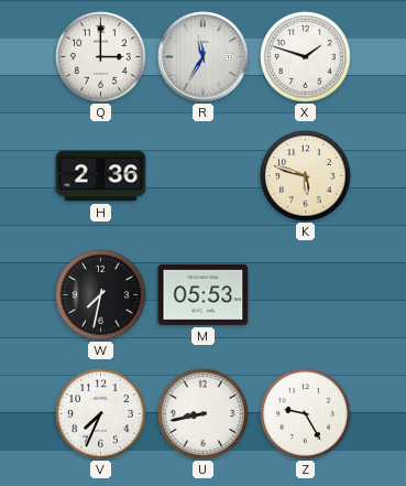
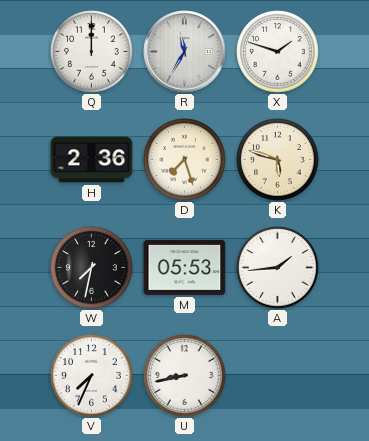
Q: 3:00 -> 12:00
D: none -> 7:27
A: none -> 1:44
Z: 9:25 -> none
